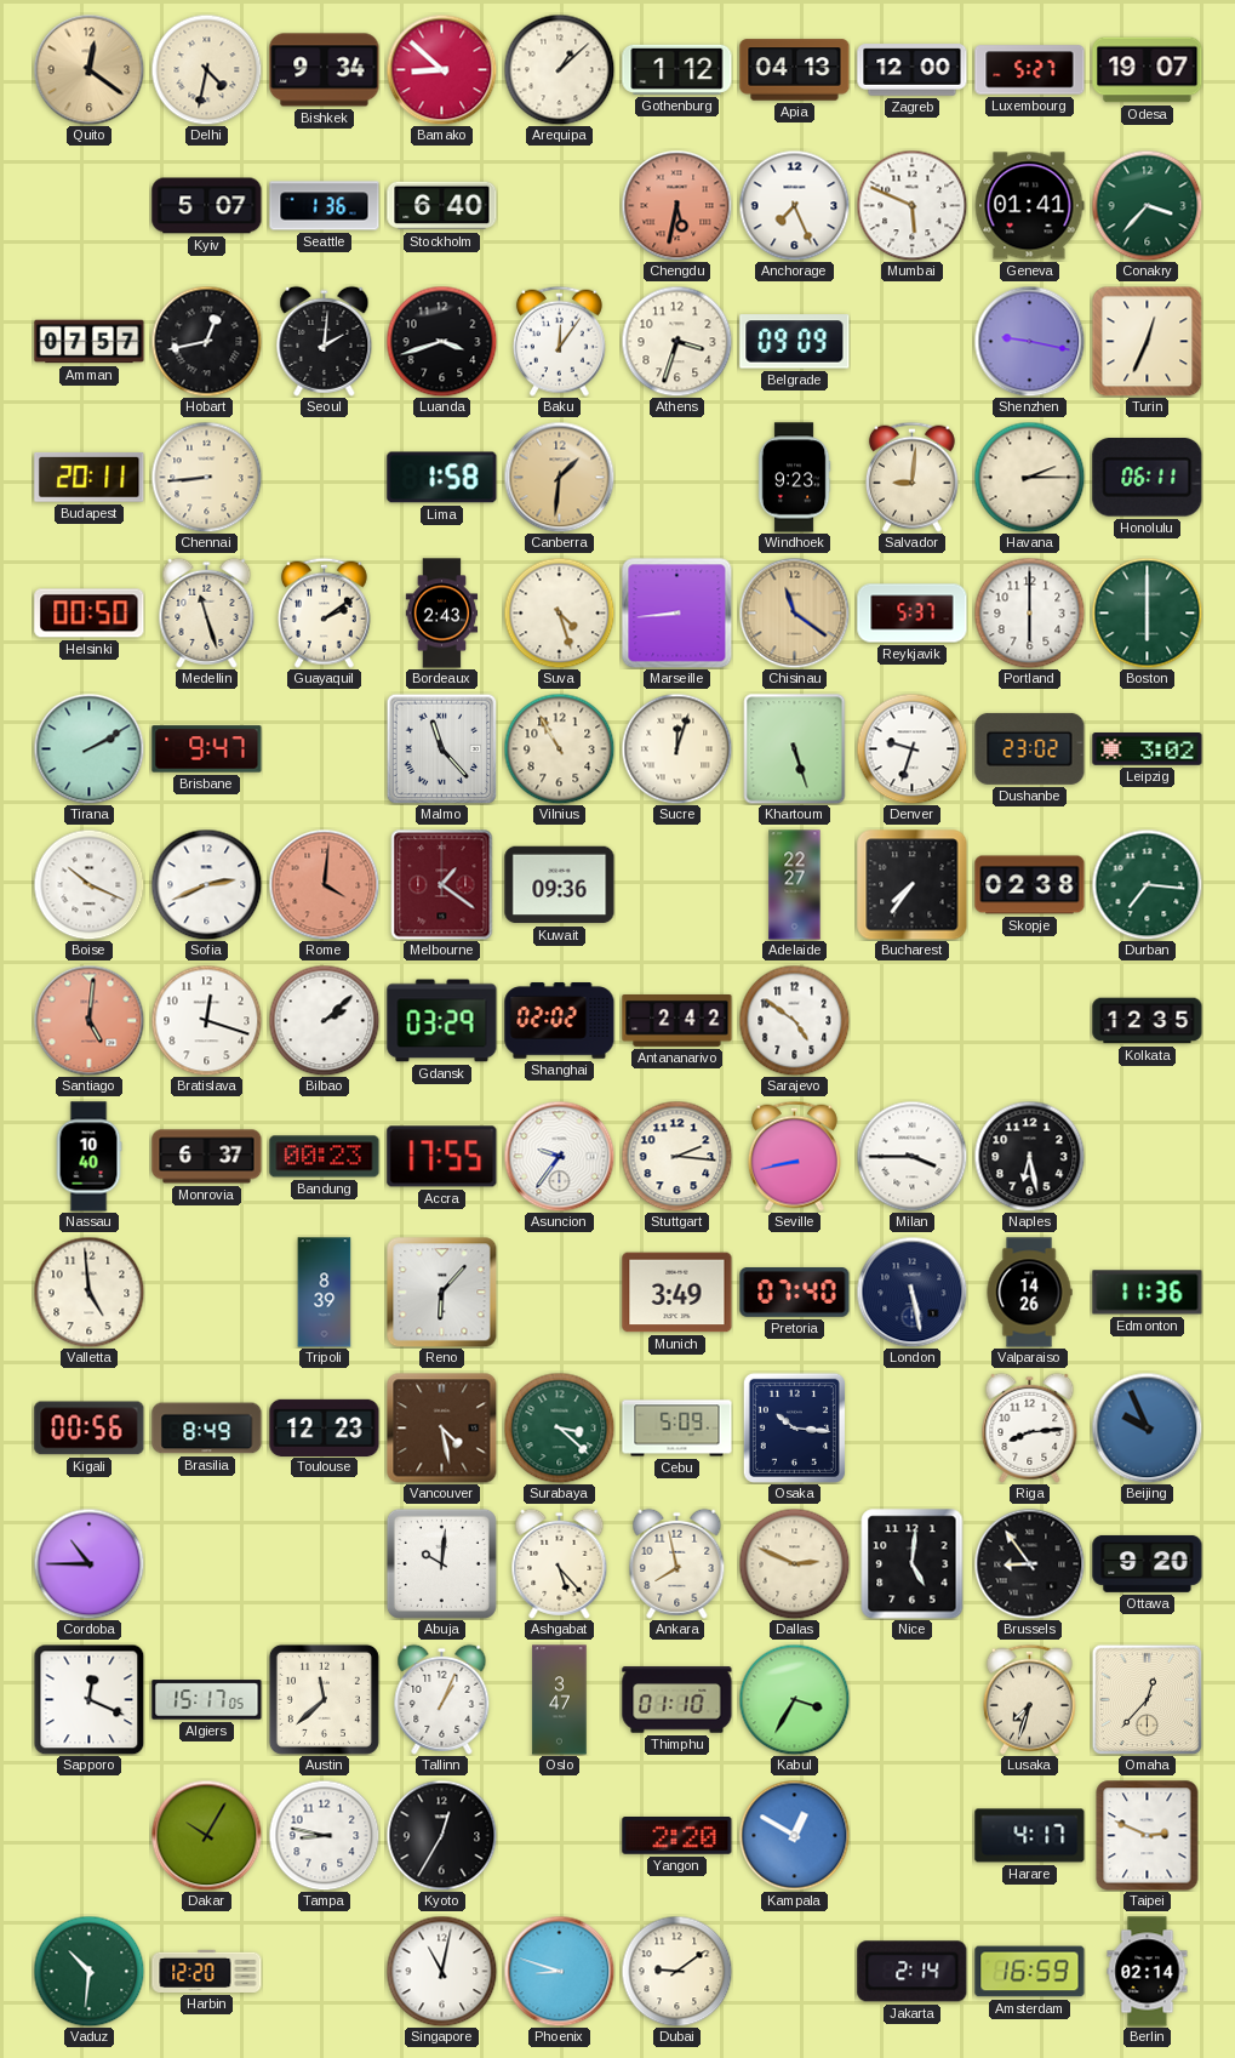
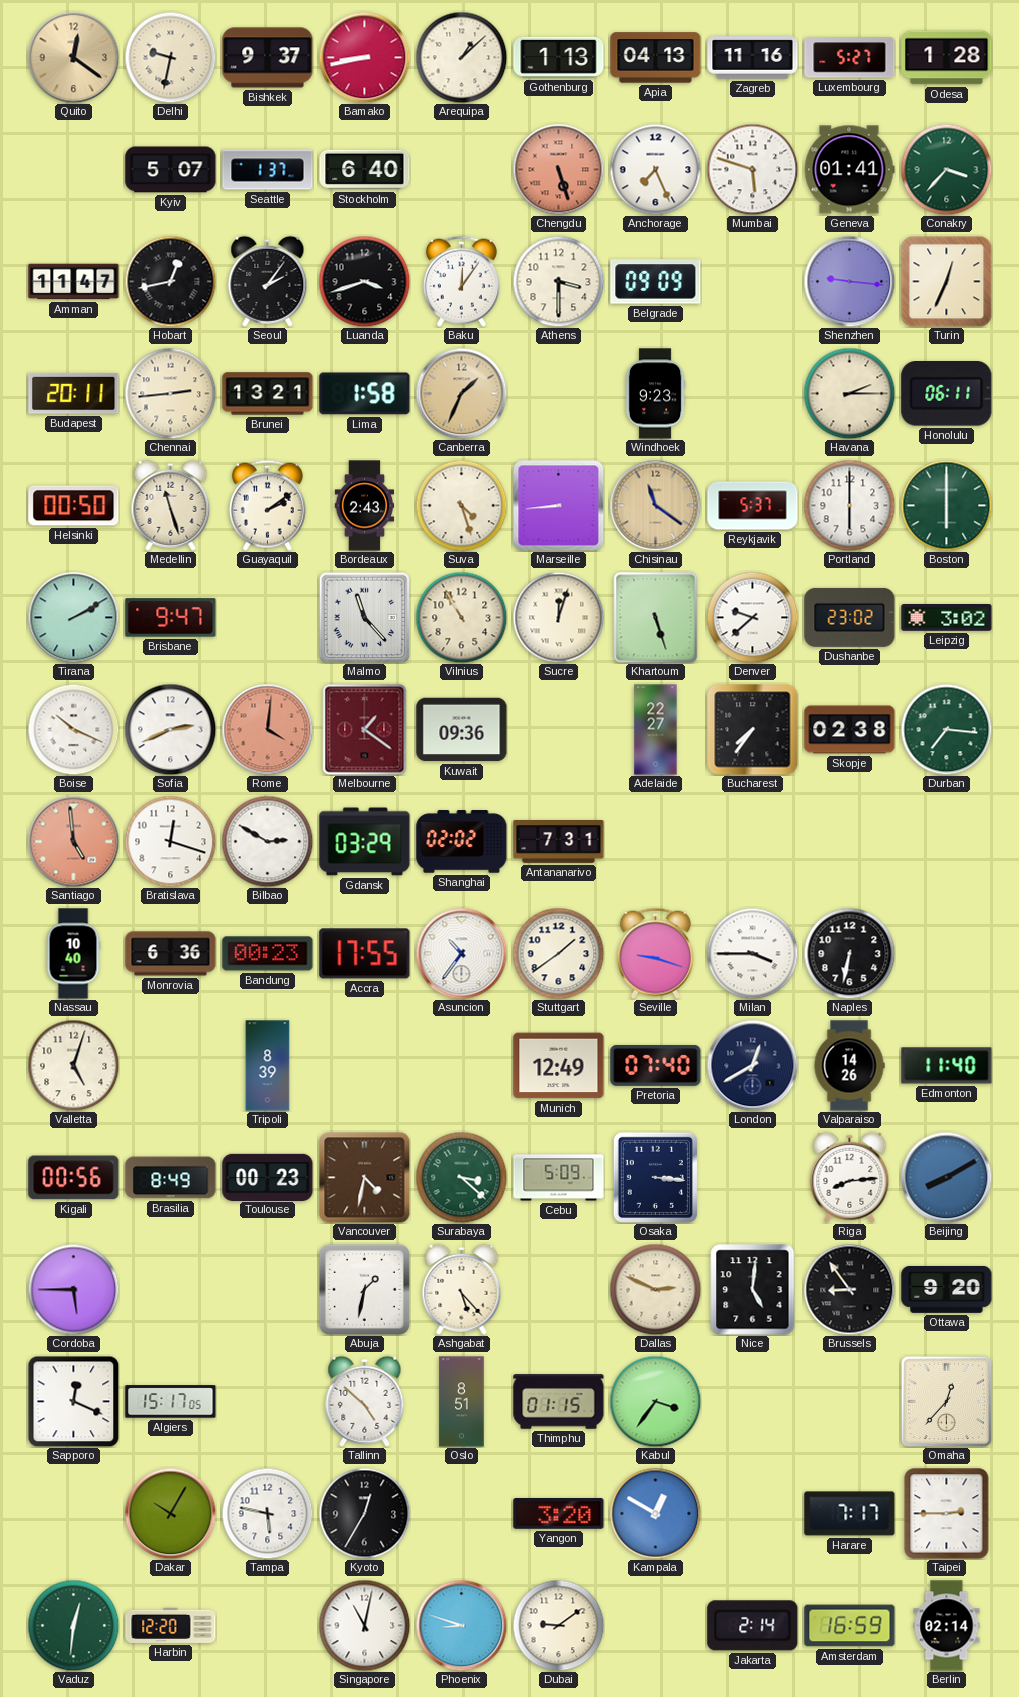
Delhi: 4:32 -> 9:32
Bishkek: 9:34 -> 9:37
Bamako: 8:52 -> 8:43
Gothenburg: 1:12 -> 1:13
Zagreb: 12:00 -> 11:16
Odesa: 19:07 -> 1:28
Seattle: 1:36 -> 1:37
Chengdu: 5:32 -> 5:27
Mumbai: 5:49 -> 5:48
Amman: 07:57 -> 11:47
Seoul: 2:01 -> 2:06
Athens: 3:33 -> 3:30
Shenzhen: 9:17 -> 9:16
Chennai: 8:44 -> 2:44
Brunei: none -> 13:21
Canberra: 1:31 -> 1:34
Salvador: 9:01 -> none
Denver: 9:33 -> 9:38
Santiago: 5:01 -> 4:59
Bilbao: 2:08 -> 2:50
Antananarivo: 2:42 -> 7:31
Sarajevo: 4:51 -> none
Kolkata: 12:35 -> none
Monrovia: 6:37 -> 6:36
Asuncion: 9:36 -> 10:36
Stuttgart: 2:16 -> 1:39
Seville: 8:43 -> 9:18
Naples: 6:28 -> 6:32
Valletta: 4:59 -> 5:03
Reno: 6:07 -> none
Munich: 3:49 -> 12:49
London: 5:28 -> 12:40
Edmonton: 11:36 -> 11:40
Toulouse: 12:23 -> 00:23
Vancouver: 4:28 -> 4:32
Osaka: 10:16 -> 3:16
Beijing: 9:56 -> 8:10
Cordoba: 10:45 -> 5:45
Abuja: 10:01 -> 1:32
Ankara: 7:58 -> none
Austin: 11:38 -> none
Tallinn: 1:04 -> 4:52
Oslo: 3:47 -> 8:51
Thimphu: 01:10 -> 01:15
Kabul: 3:35 -> 3:36
Lusaka: 7:33 -> none
Tampa: 8:47 -> 5:47
Yangon: 2:20 -> 3:20
Harare: 4:17 -> 7:17
Taipei: 2:49 -> 2:45
Vaduz: 10:31 -> 12:31
